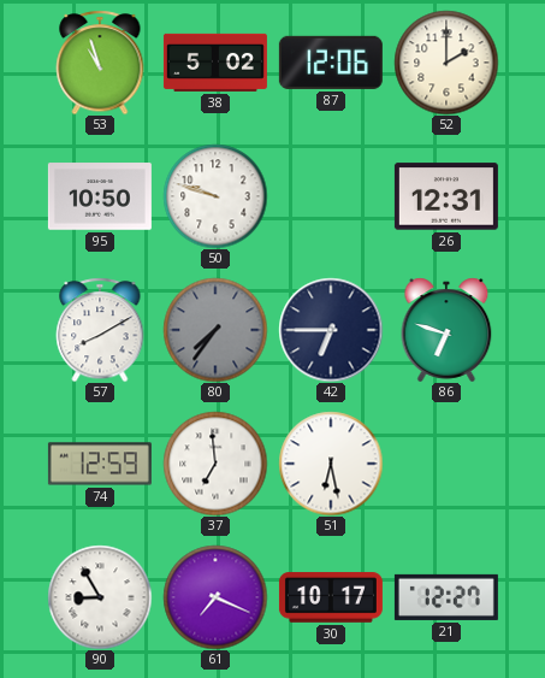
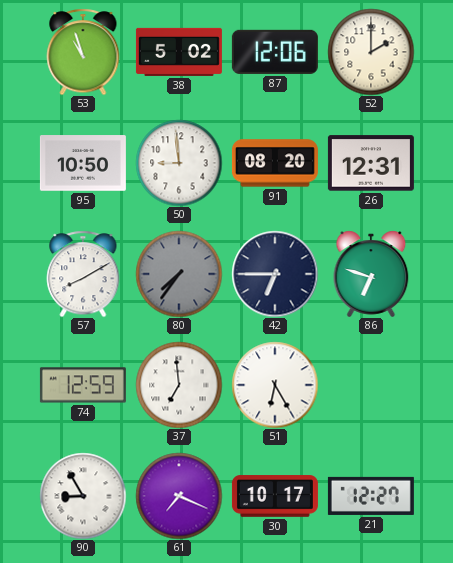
50: 9:48 -> 8:59
91: none -> 08:20
51: 6:28 -> 6:25
